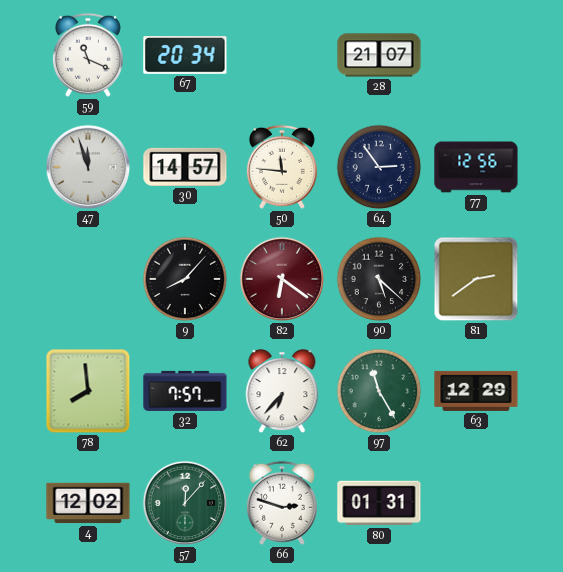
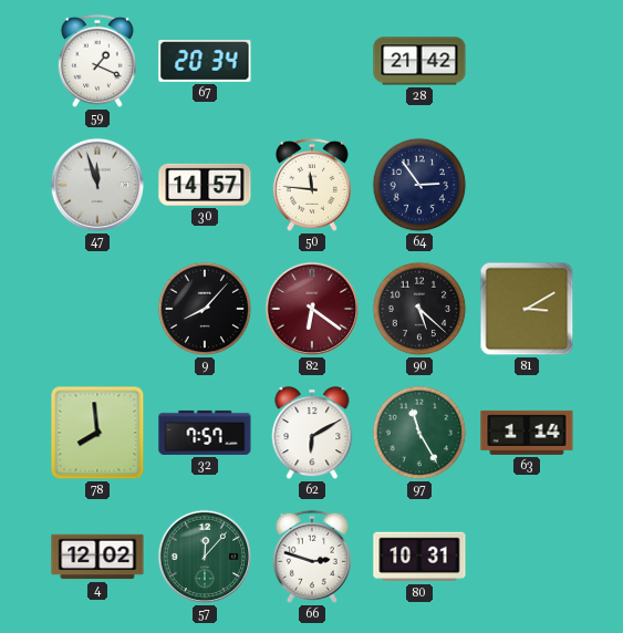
59: 11:19 -> 1:19
28: 21:07 -> 21:42
77: 12:56 -> none
81: 2:39 -> 3:10
62: 6:37 -> 6:10
63: 12:29 -> 1:14
80: 01:31 -> 10:31
